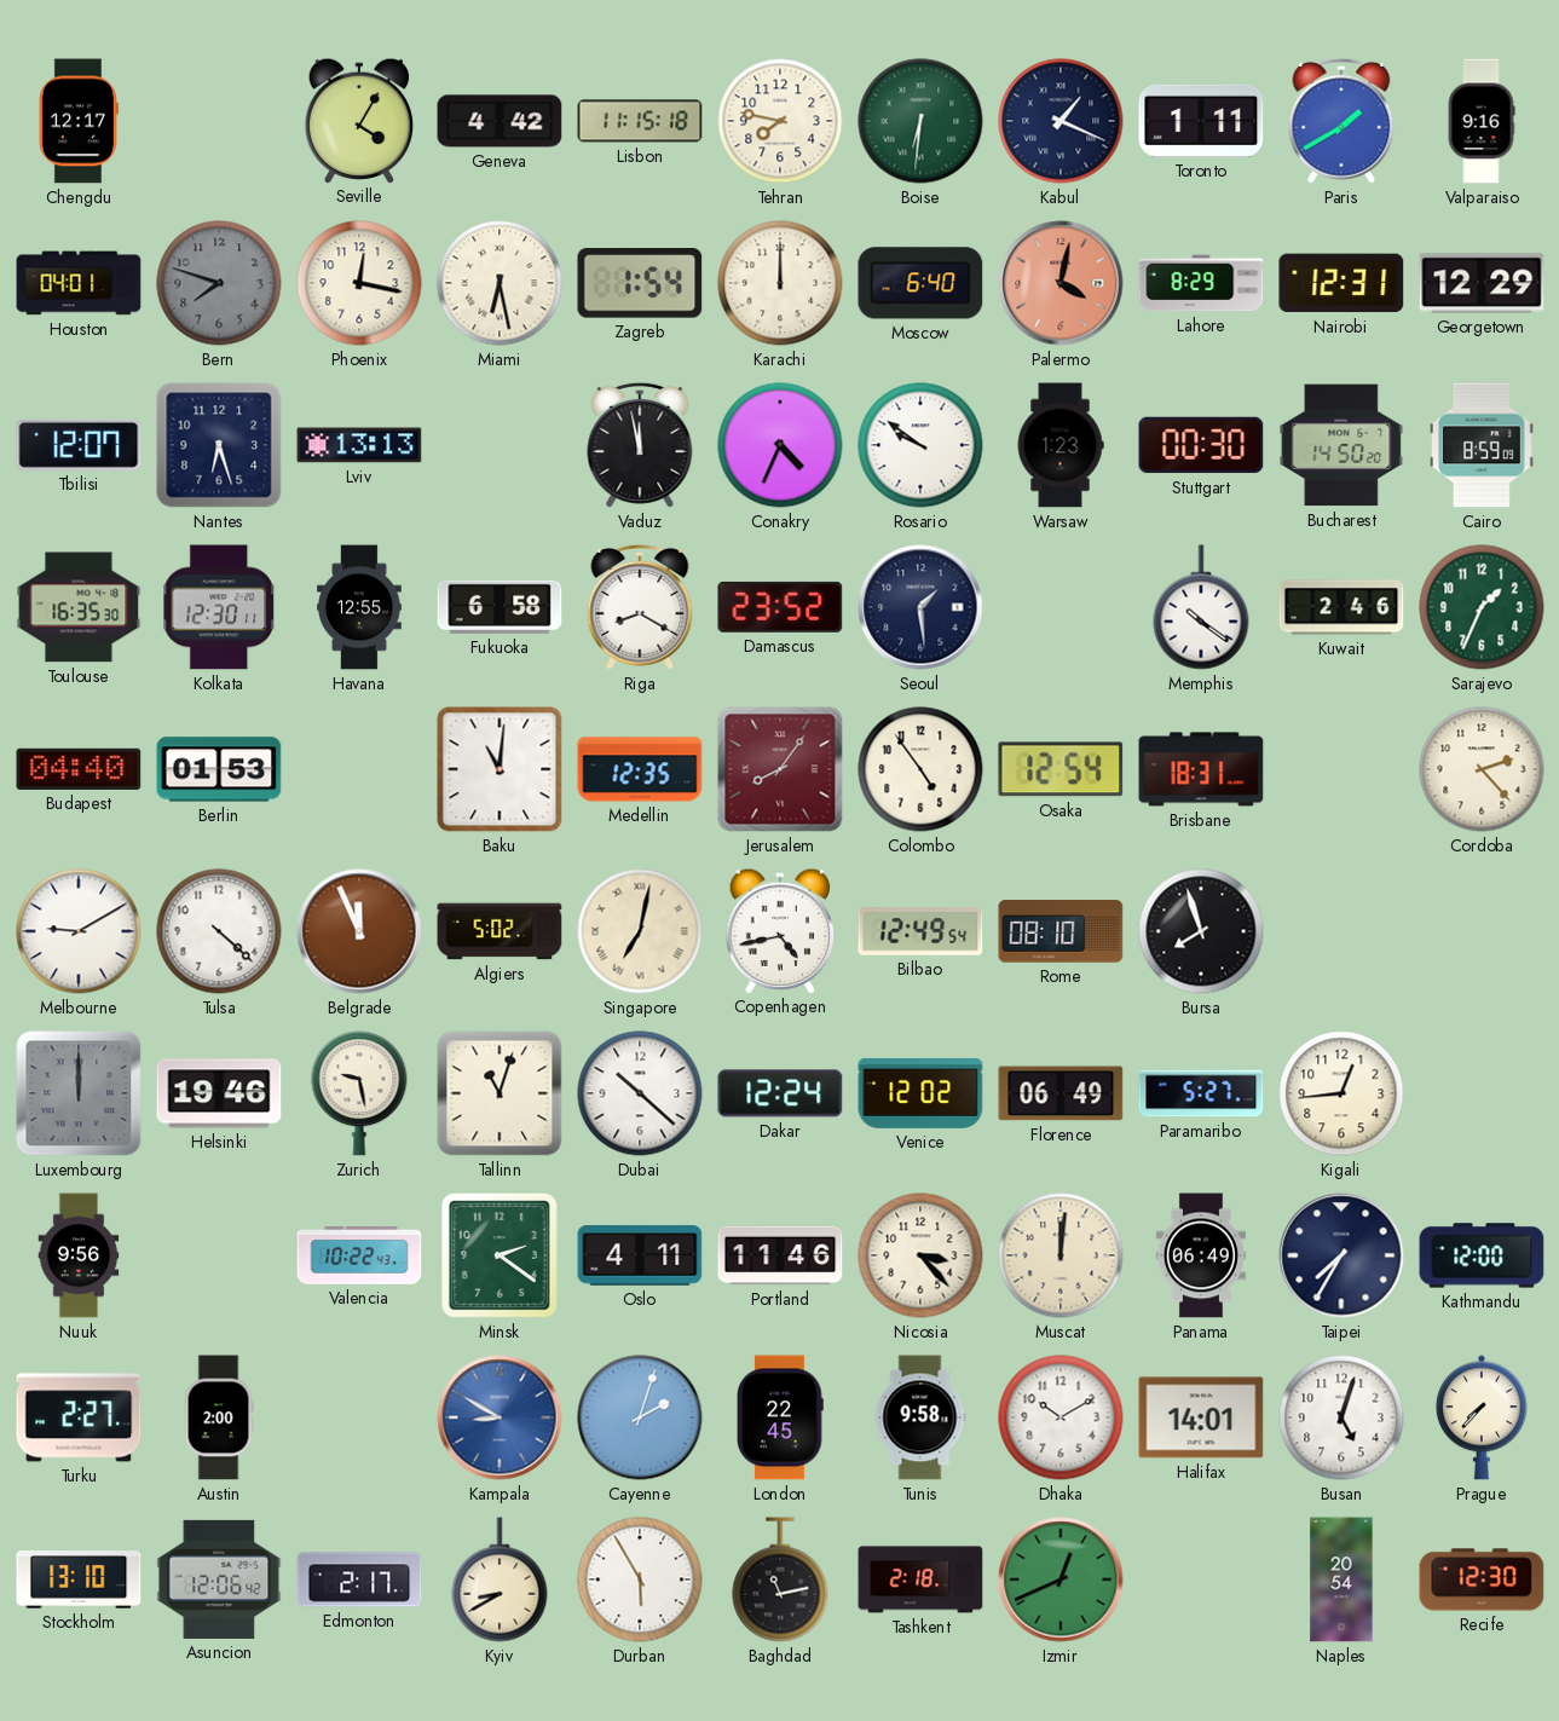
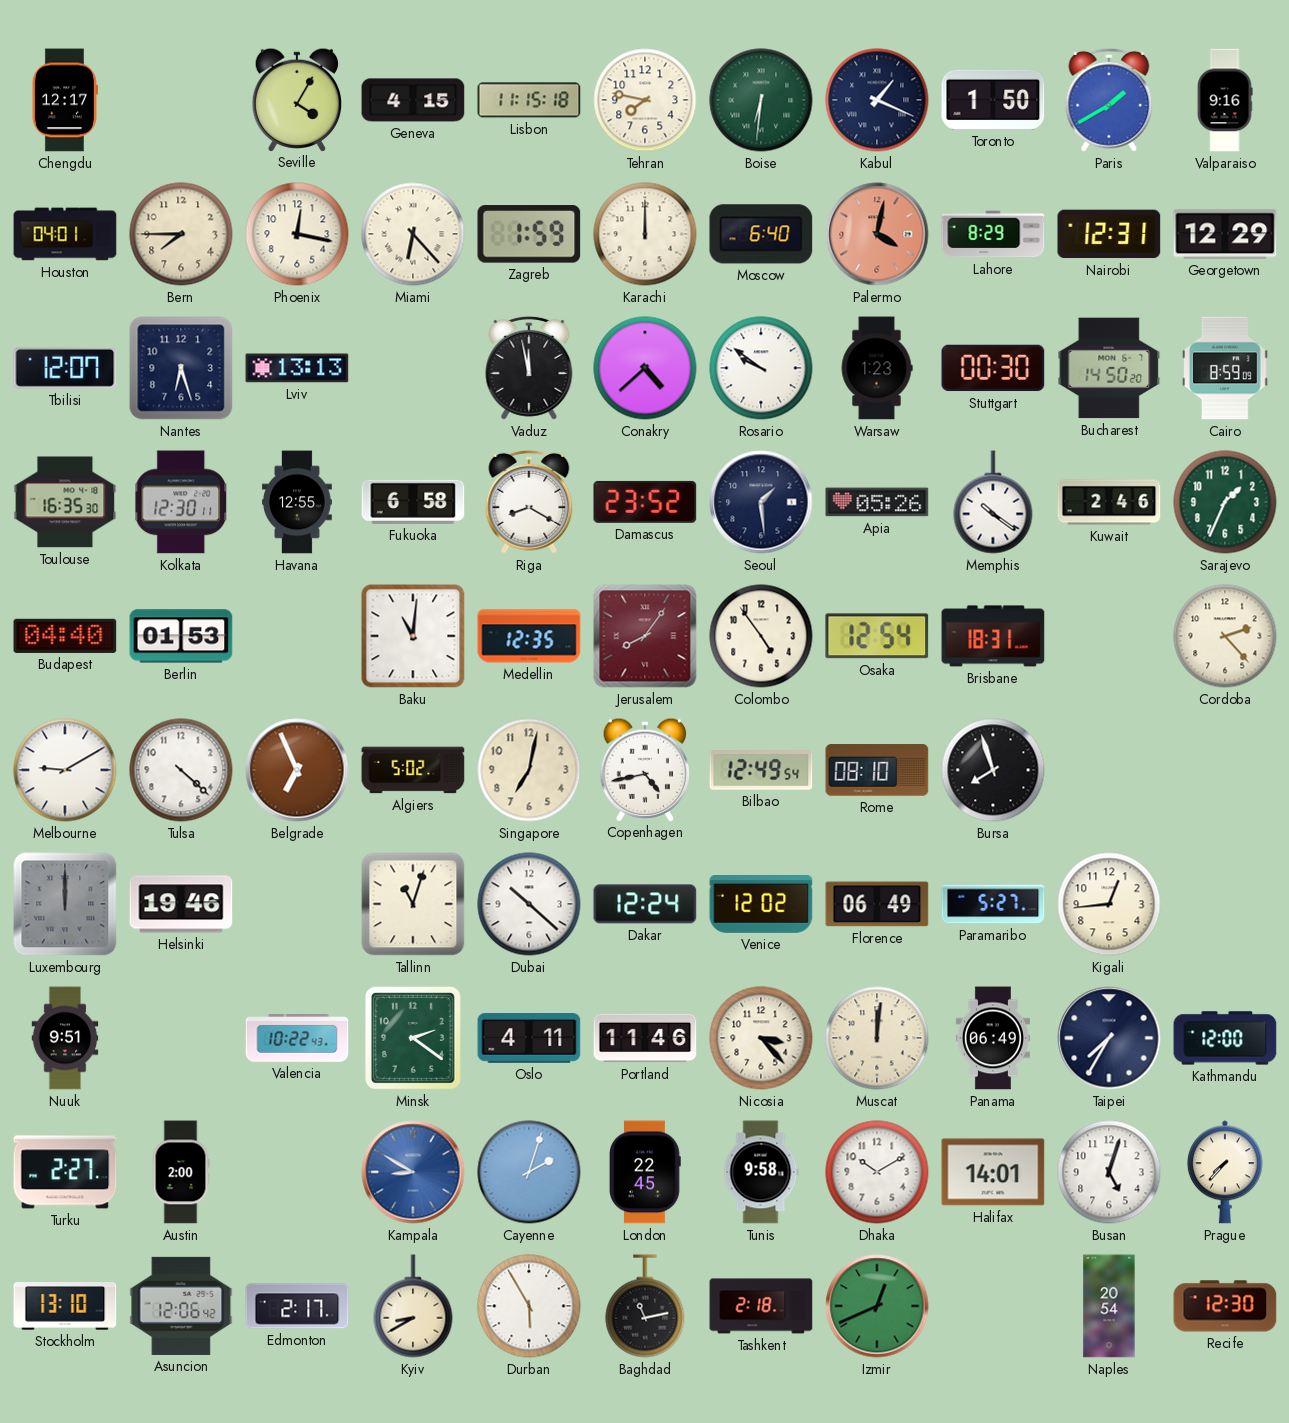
Geneva: 4:42 -> 4:15
Toronto: 1:11 -> 1:50
Bern: 7:48 -> 7:45
Bern dial: grey -> cream
Miami: 6:28 -> 6:23
Zagreb: 1:54 -> 1:59
Conakry: 4:34 -> 4:38
Apia: none -> 05:26
Belgrade: 11:56 -> 6:56
Singapore numerals: Roman -> Arabic
Zurich: 9:28 -> none
Nuuk: 9:56 -> 9:51
